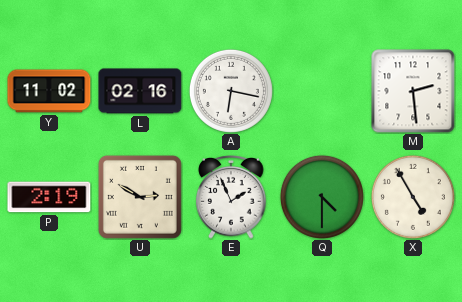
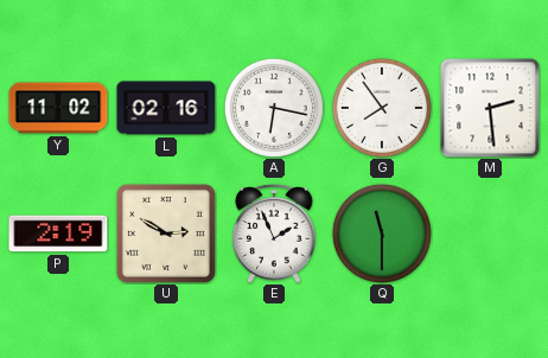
G: none -> 7:54
Q: 4:30 -> 11:30
X: 4:55 -> none
